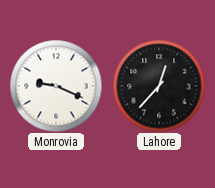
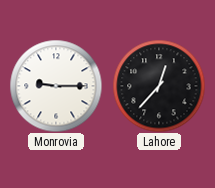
Monrovia: 9:19 -> 9:15
